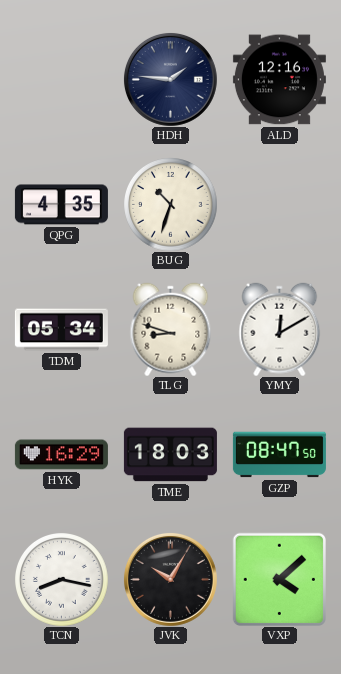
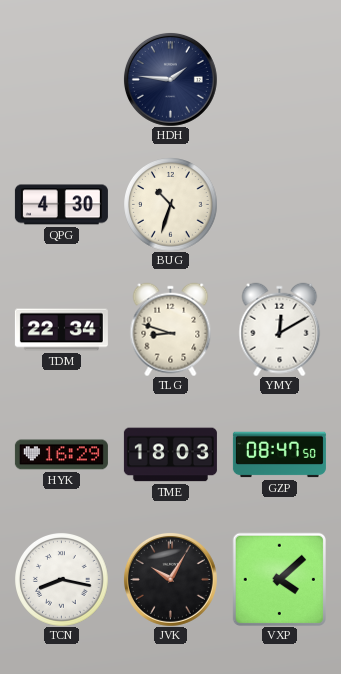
ALD: 12:16 -> none
QPG: 4:35 -> 4:30
TDM: 05:34 -> 22:34
